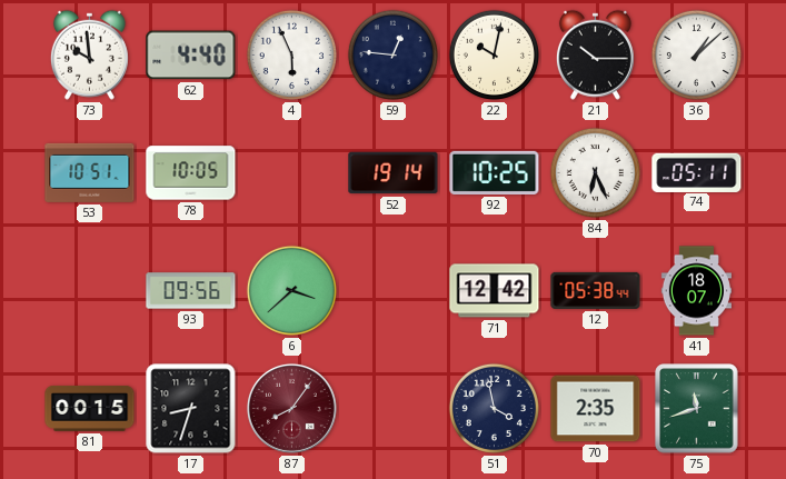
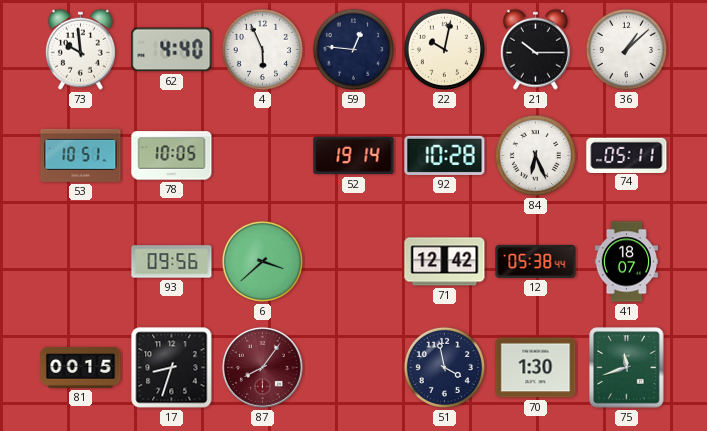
92: 10:25 -> 10:28
70: 2:35 -> 1:30
